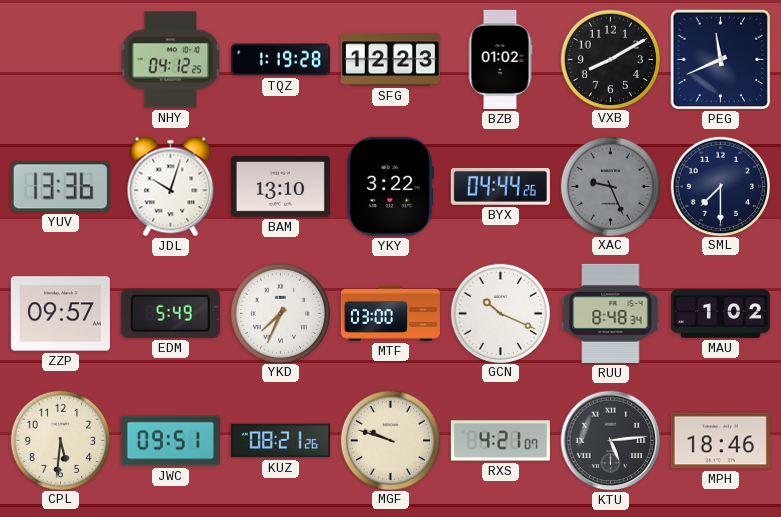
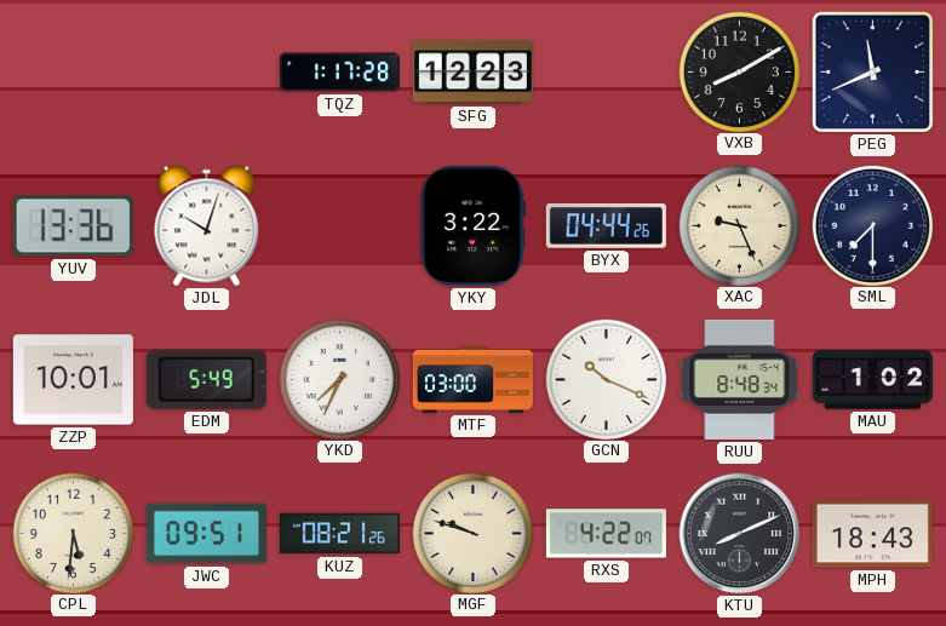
NHY: 04:12 -> none
TQZ: 1:19 -> 1:17
BZB: 01:02 -> none
BAM: 13:10 -> none
XAC dial: grey -> cream
ZZP: 09:57 -> 10:01
RXS: 4:21 -> 4:22
KTU: 5:14 -> 8:11
MPH: 18:46 -> 18:43
